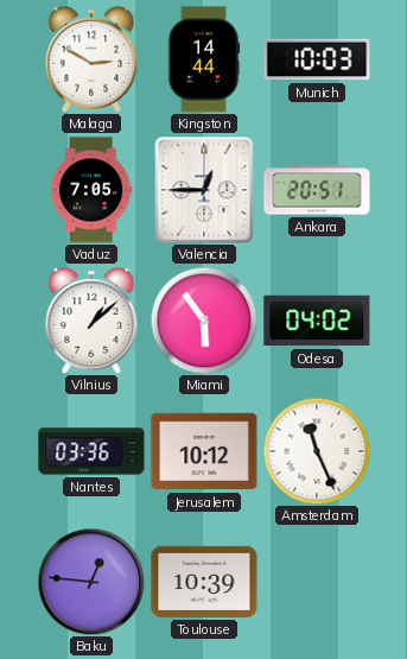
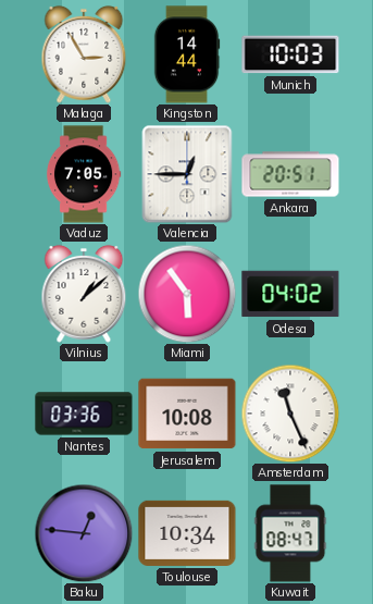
Malaga: 2:50 -> 2:55
Jerusalem: 10:12 -> 10:08
Toulouse: 10:39 -> 10:34
Kuwait: none -> 08:47
